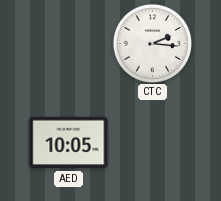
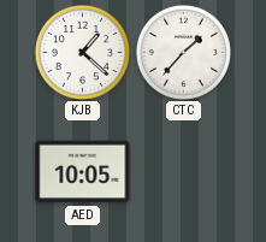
KJB: none -> 1:22
CTC: 2:16 -> 1:37
